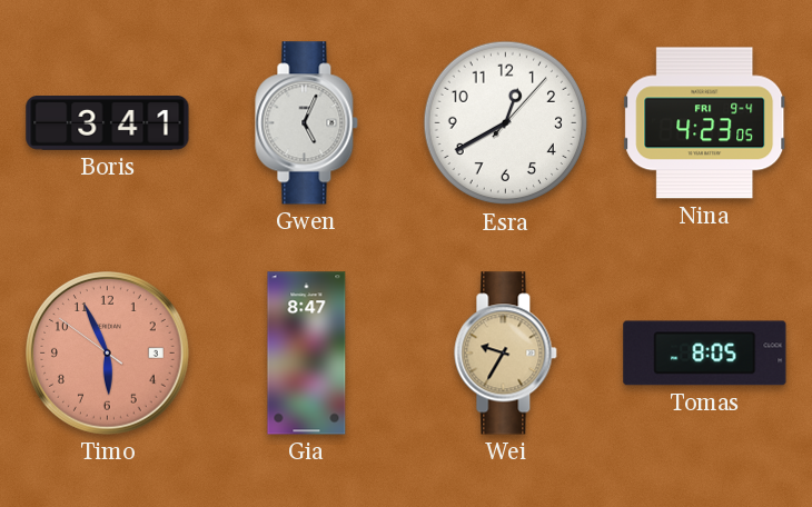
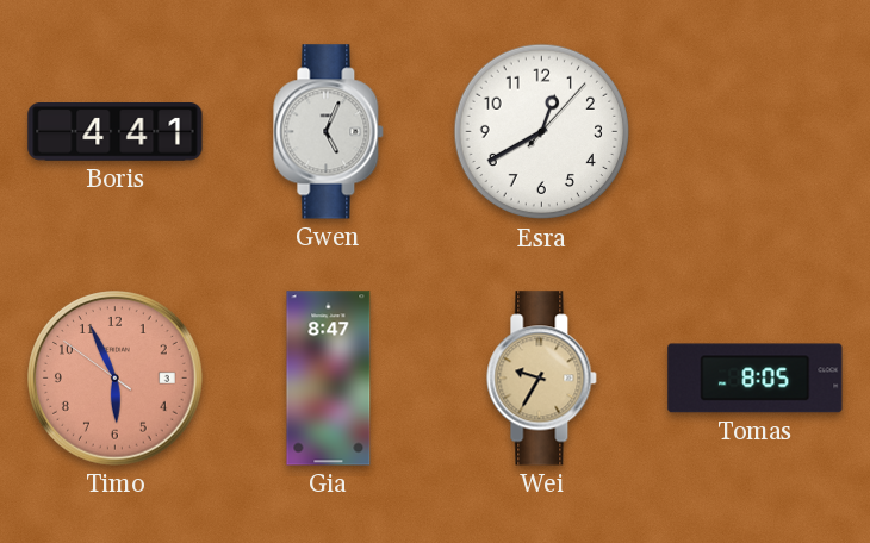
Boris: 3:41 -> 4:41
Nina: 4:23 -> none
